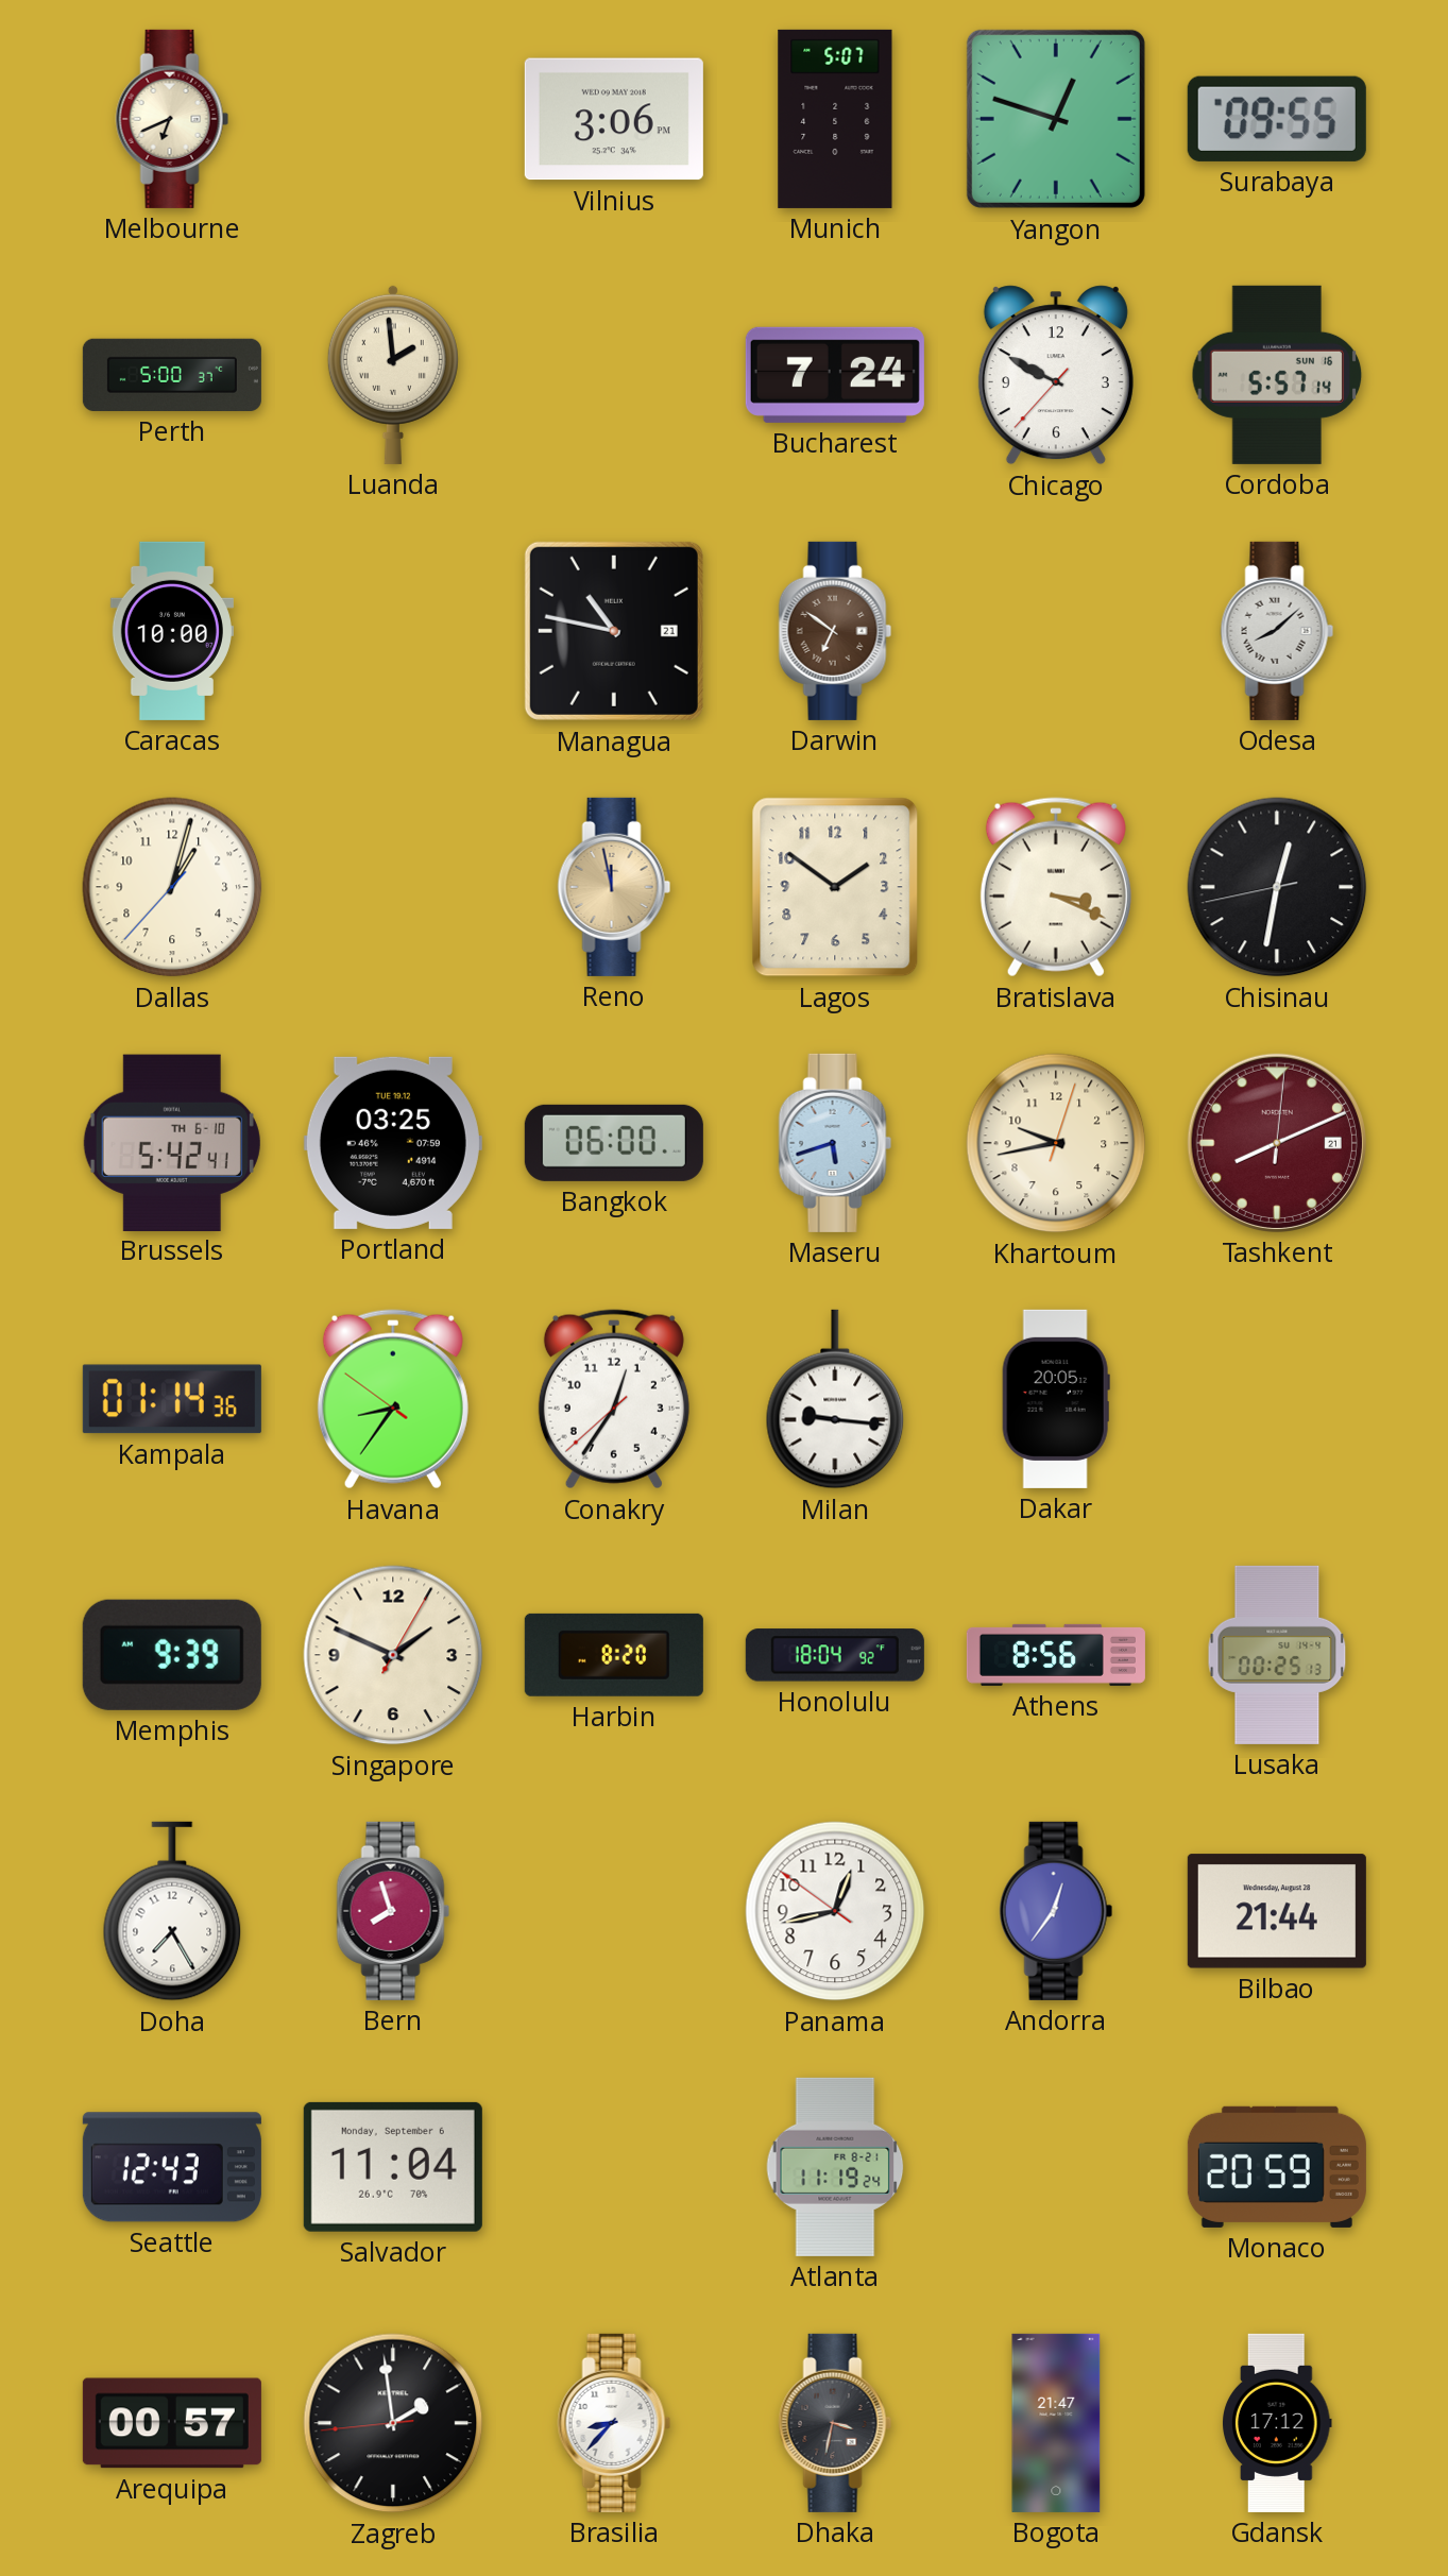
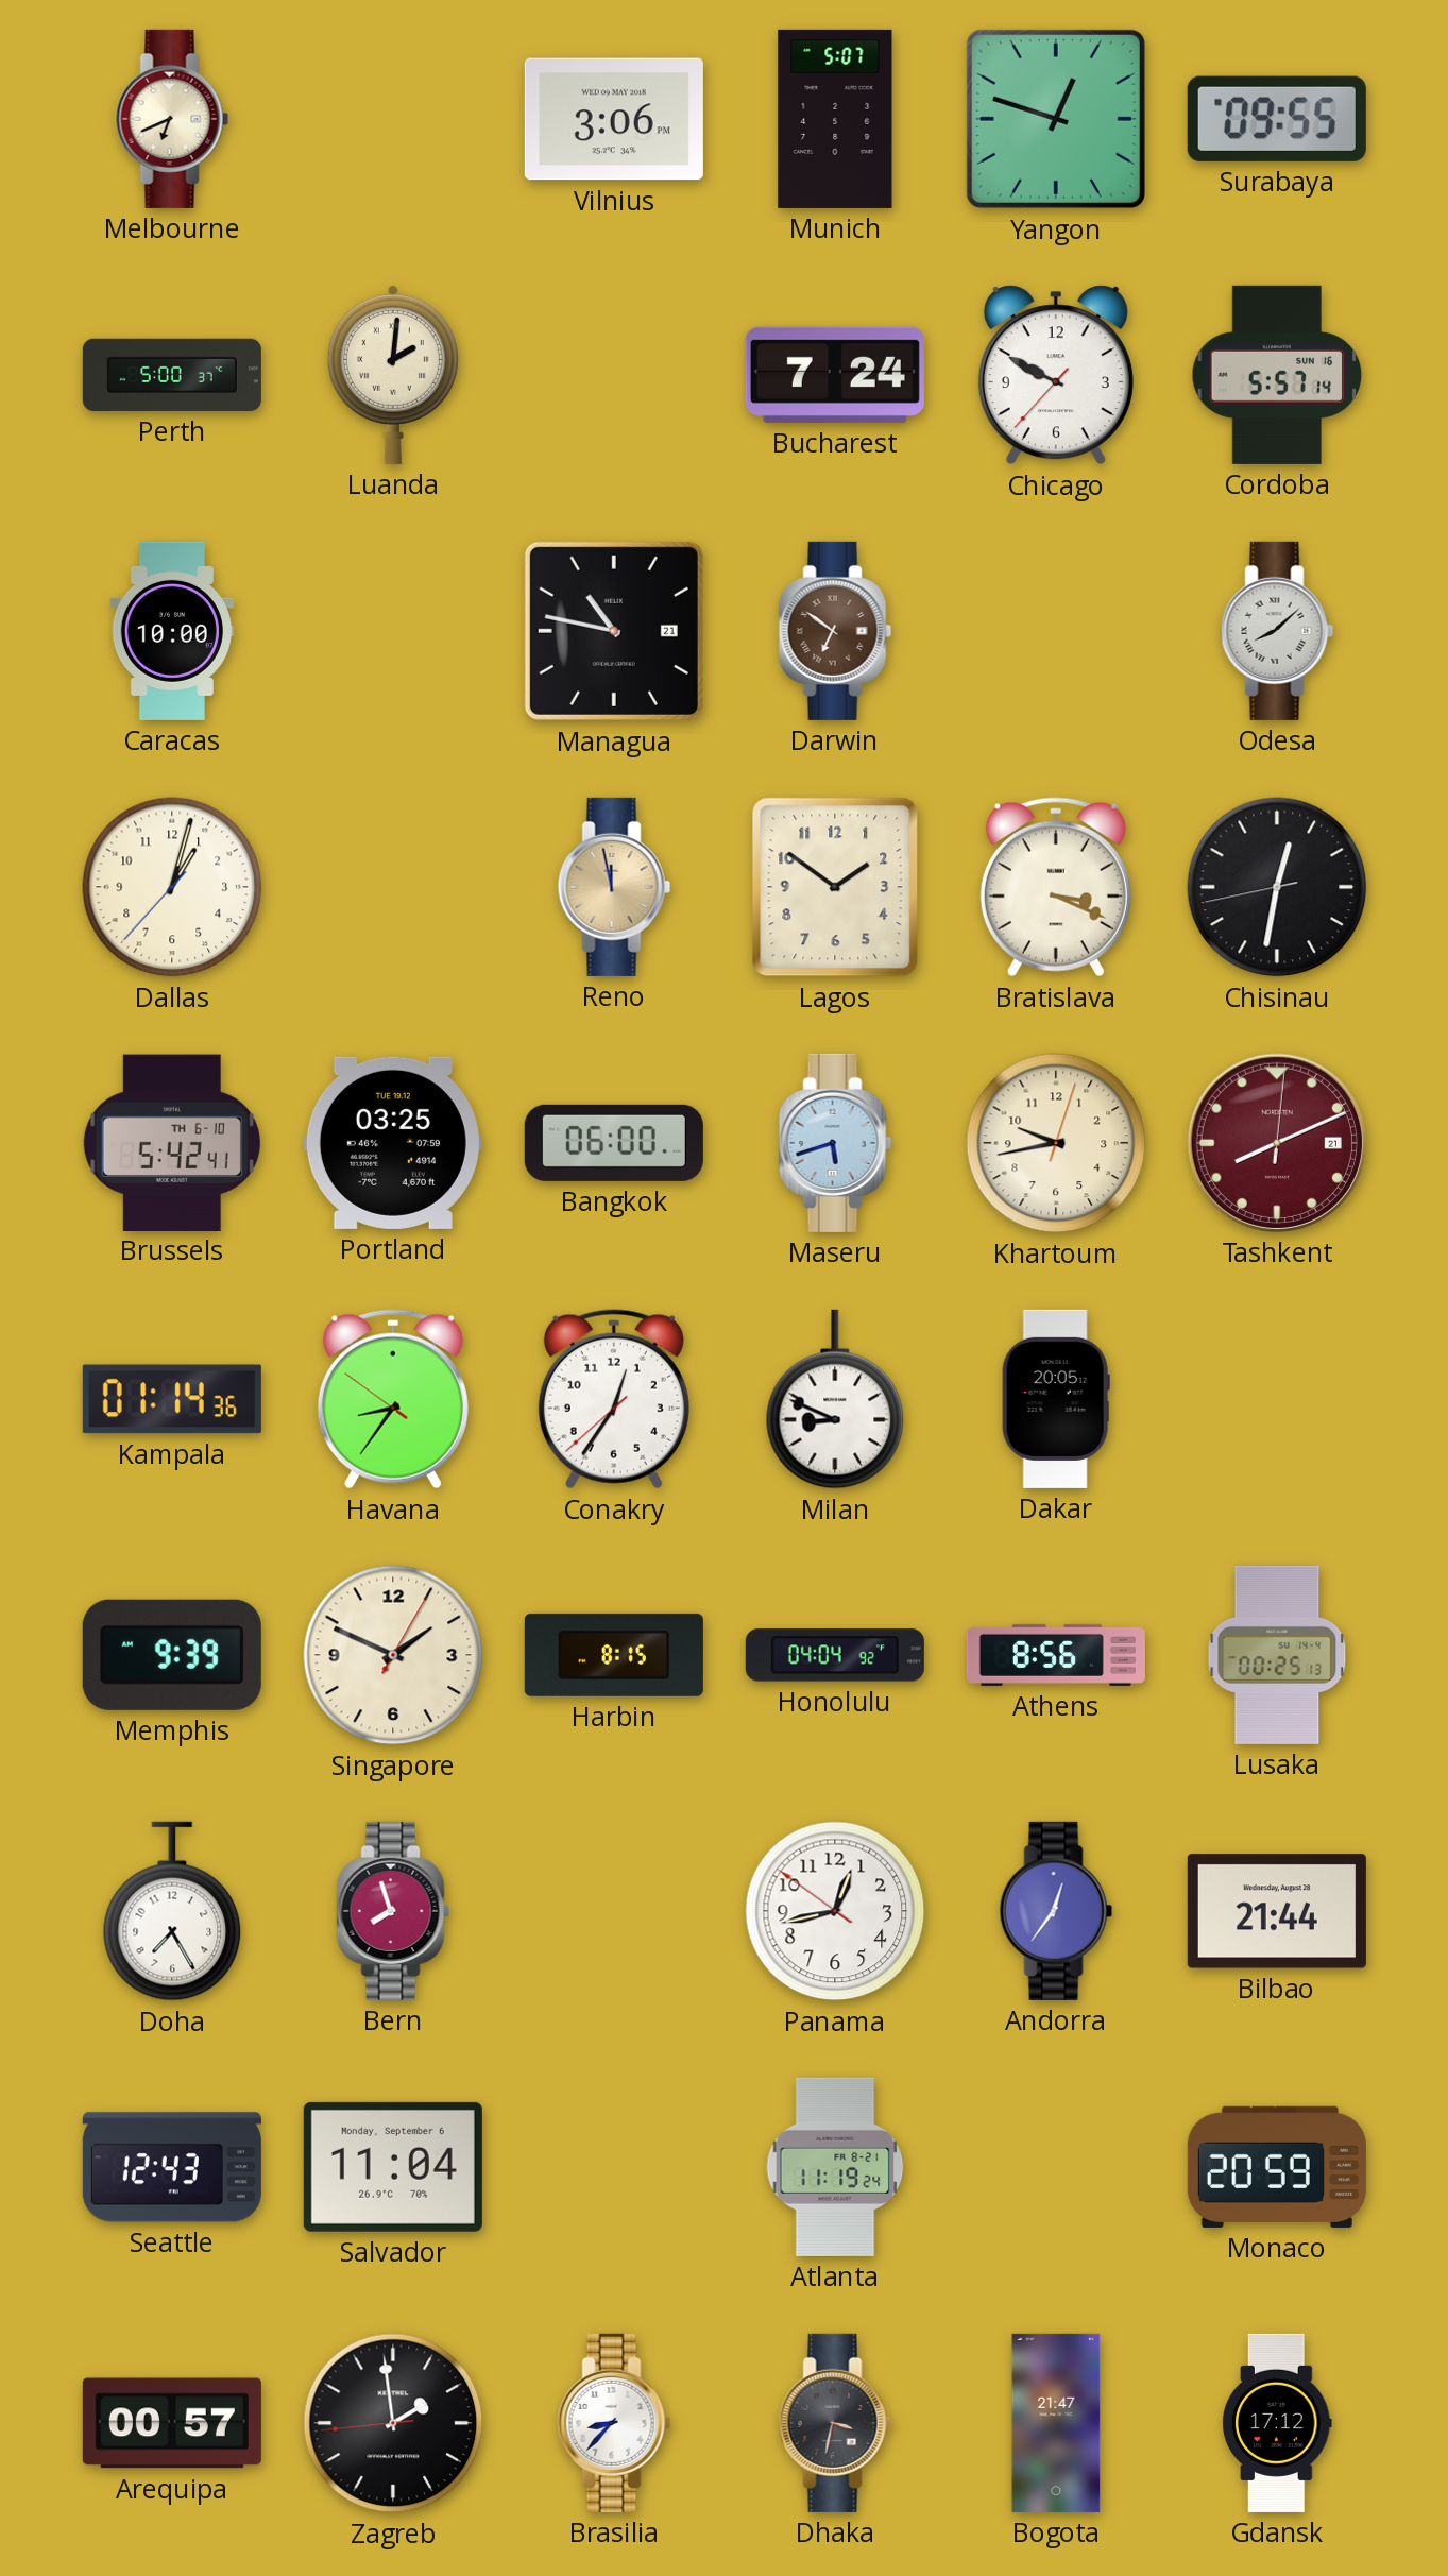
Luanda: 1:59 -> 2:01
Milan: 9:16 -> 8:49
Harbin: 8:20 -> 8:15
Honolulu: 18:04 -> 04:04
